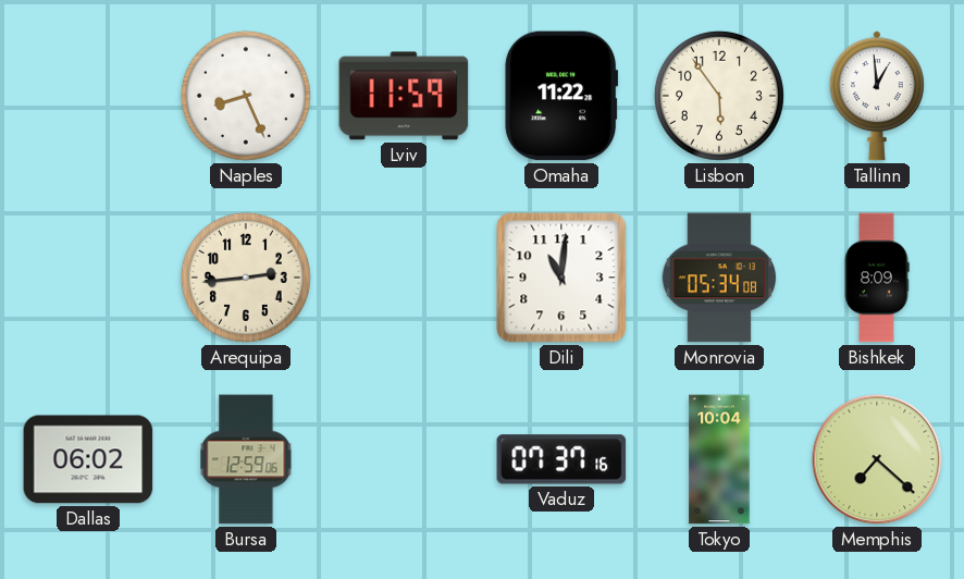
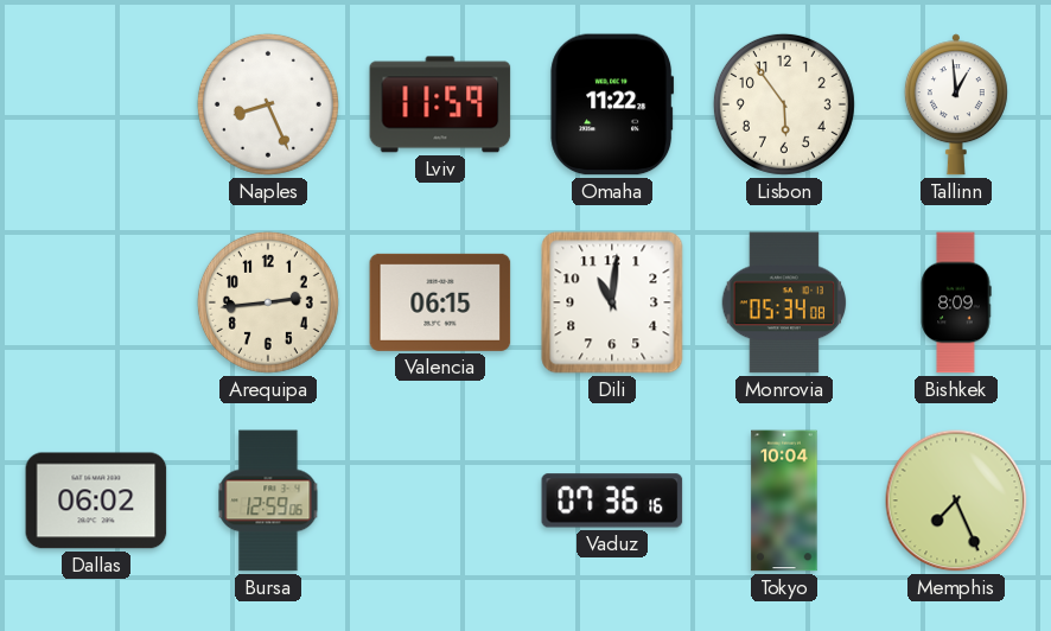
Valencia: none -> 06:15
Vaduz: 07:37 -> 07:36
Memphis: 7:22 -> 7:26
